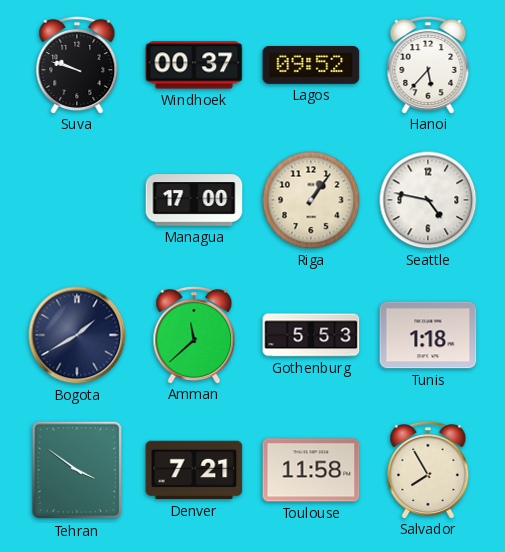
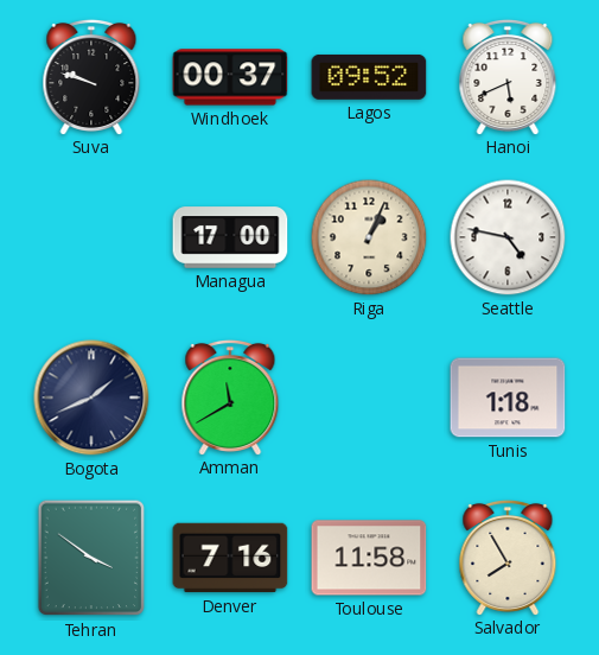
Hanoi: 5:37 -> 5:41
Riga: 1:06 -> 1:04
Bogota: 1:40 -> 1:41
Amman: 11:38 -> 11:40
Gothenburg: 5:53 -> none
Denver: 7:21 -> 7:16
